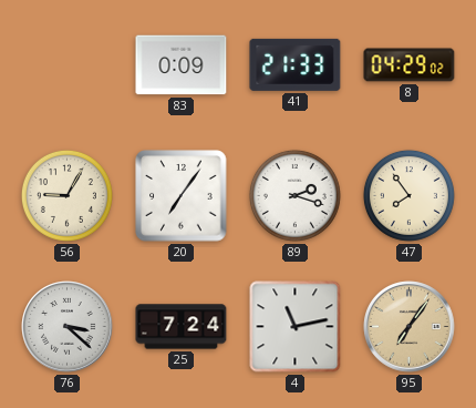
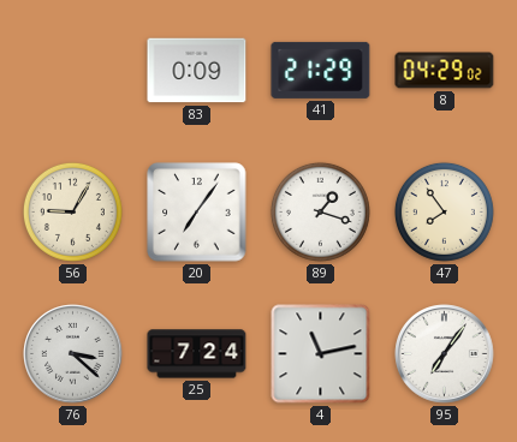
41: 21:33 -> 21:29
89: 2:18 -> 1:18
95 dial: champagne -> white
